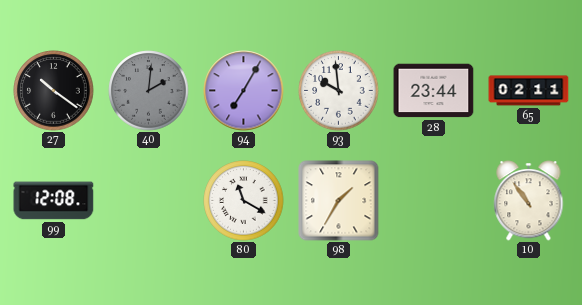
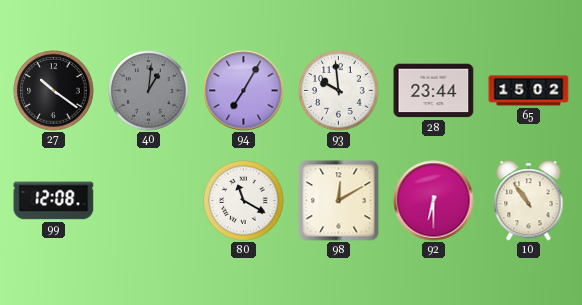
40: 2:01 -> 1:01
65: 02:11 -> 15:02
98: 1:35 -> 12:10
92: none -> 6:30
